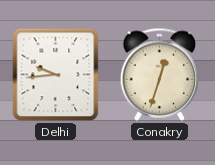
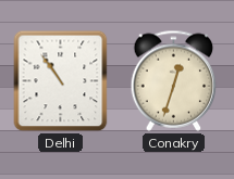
Delhi: 9:44 -> 10:54
